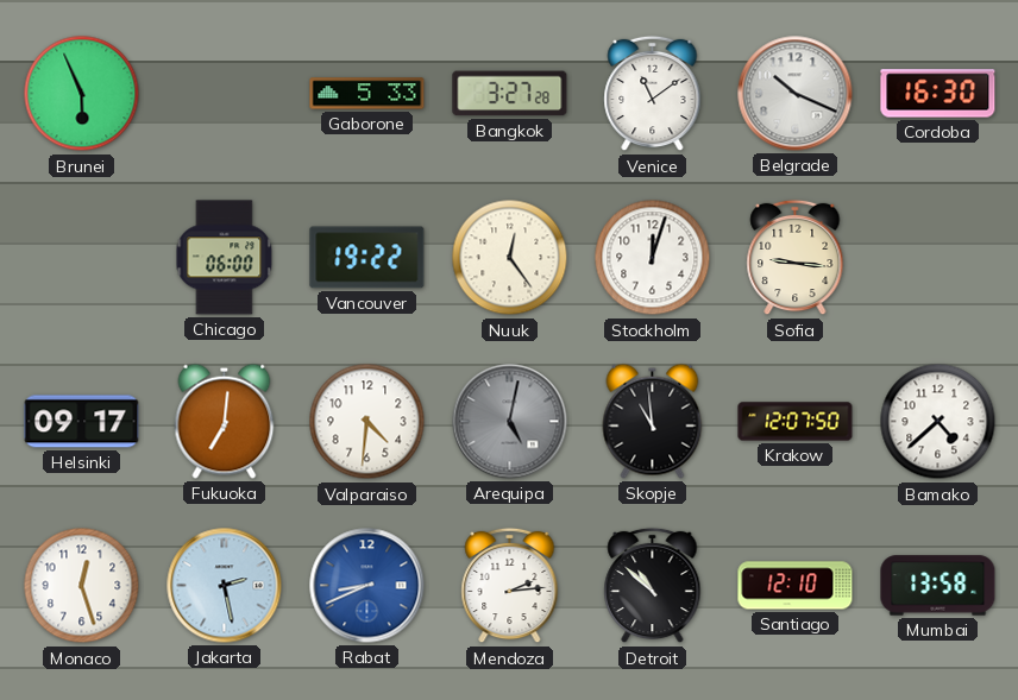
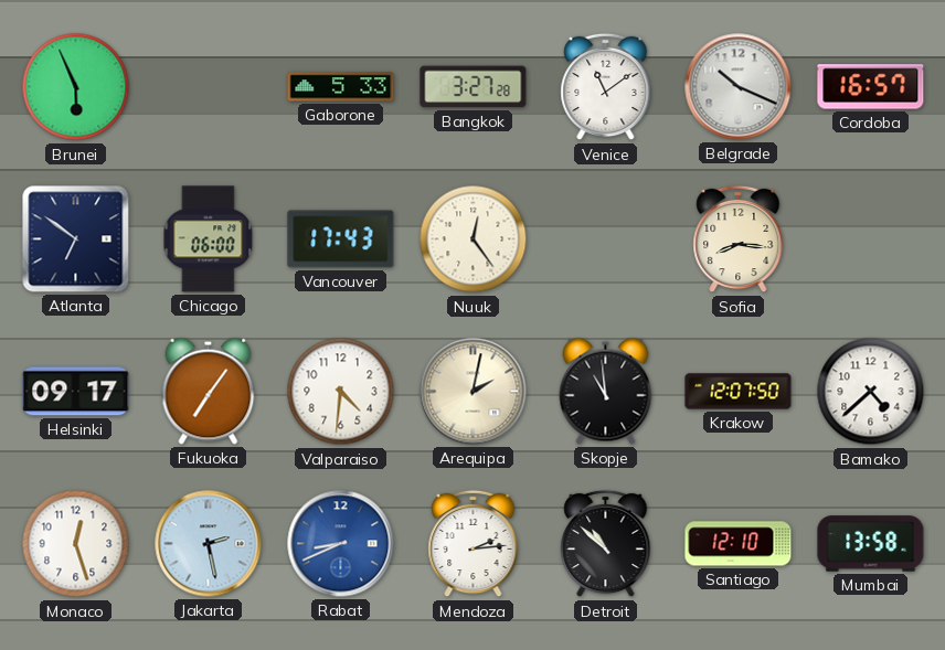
Cordoba: 16:30 -> 16:57
Atlanta: none -> 6:51
Vancouver: 19:22 -> 17:43
Stockholm: 12:03 -> none
Sofia: 9:16 -> 8:16
Fukuoka: 7:01 -> 7:06
Arequipa: 5:02 -> 2:02
Arequipa dial: grey -> cream
